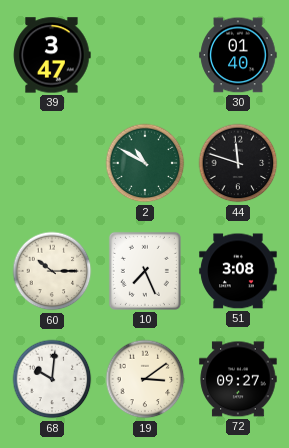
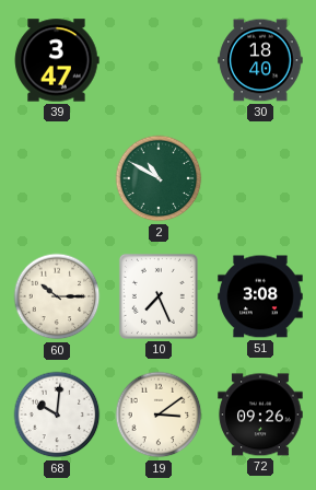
30: 01:40 -> 18:40
44: 11:48 -> none
72: 09:27 -> 09:26
